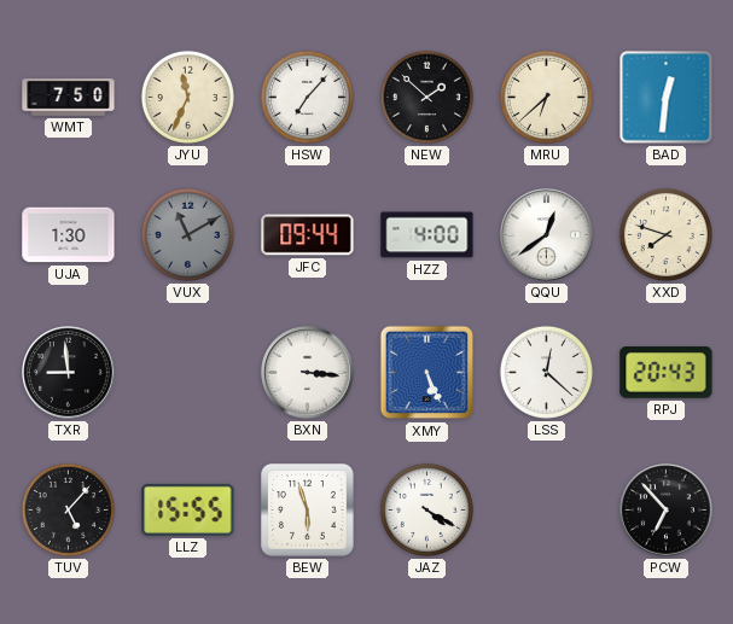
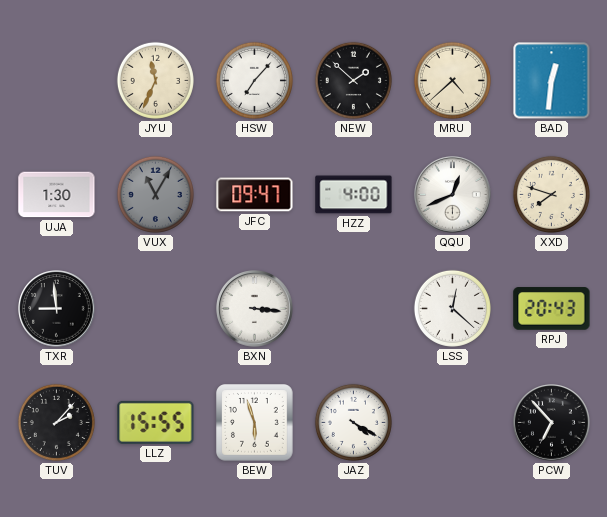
WMT: 7:50 -> none
MRU: 6:38 -> 4:38
VUX: 11:10 -> 11:05
JFC: 09:44 -> 09:47
QQU: 12:39 -> 12:41
XMY: 5:26 -> none
TUV: 5:07 -> 2:07
